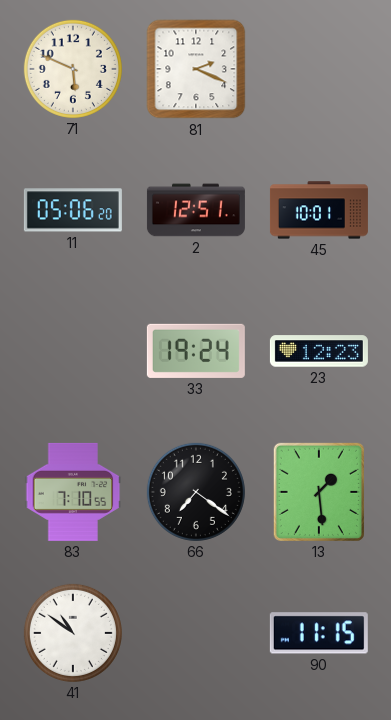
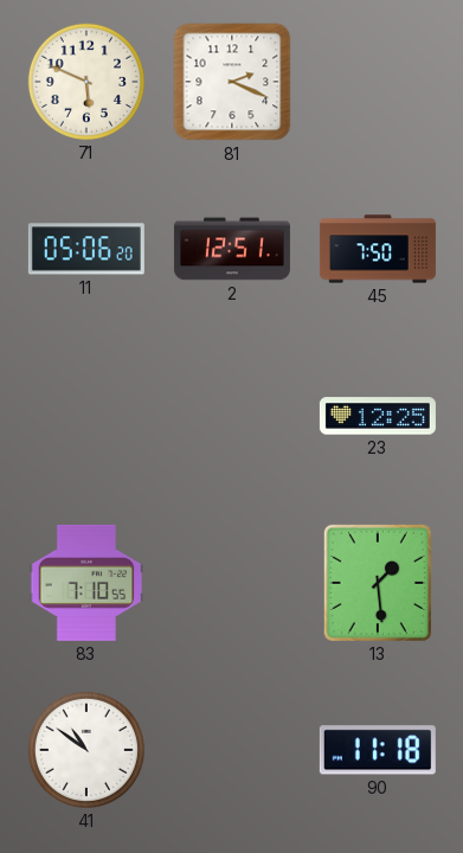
45: 10:01 -> 7:50
33: 19:24 -> none
23: 12:23 -> 12:25
66: 7:21 -> none
90: 11:15 -> 11:18
